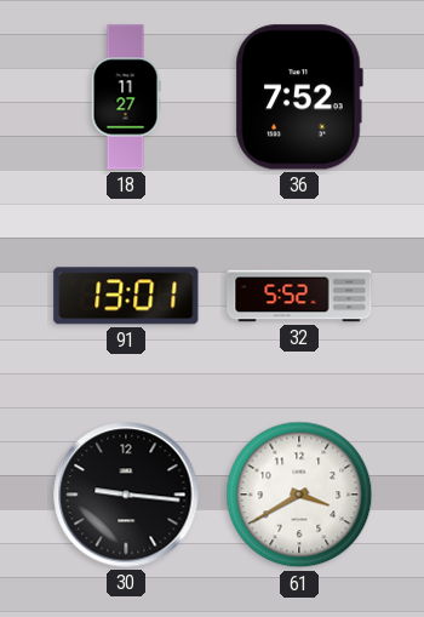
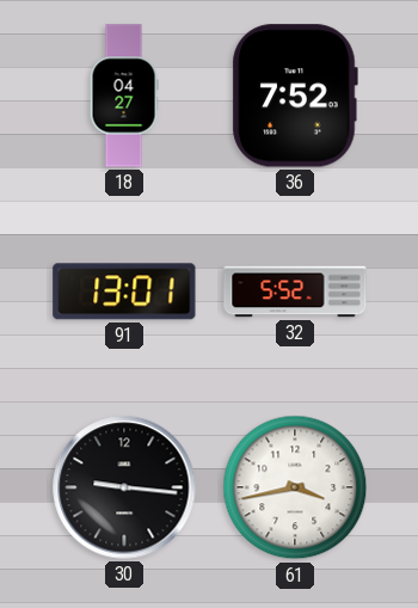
18: 11:27 -> 04:27
61: 3:40 -> 3:43
